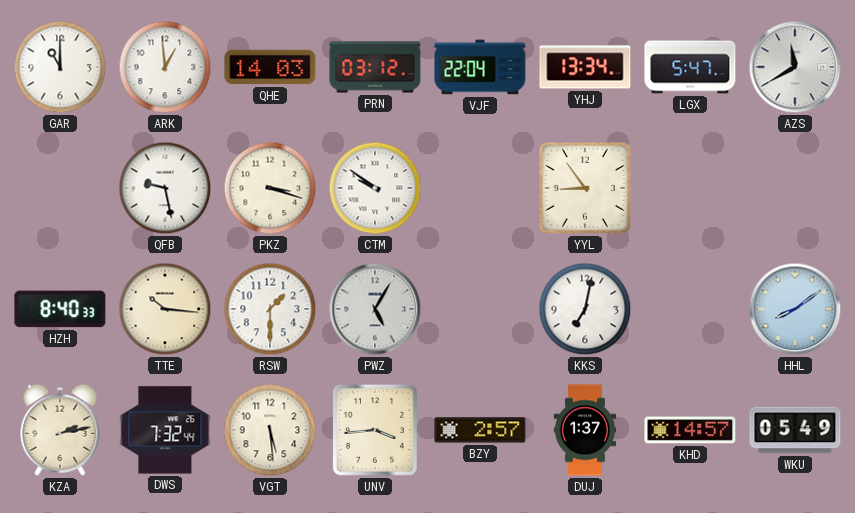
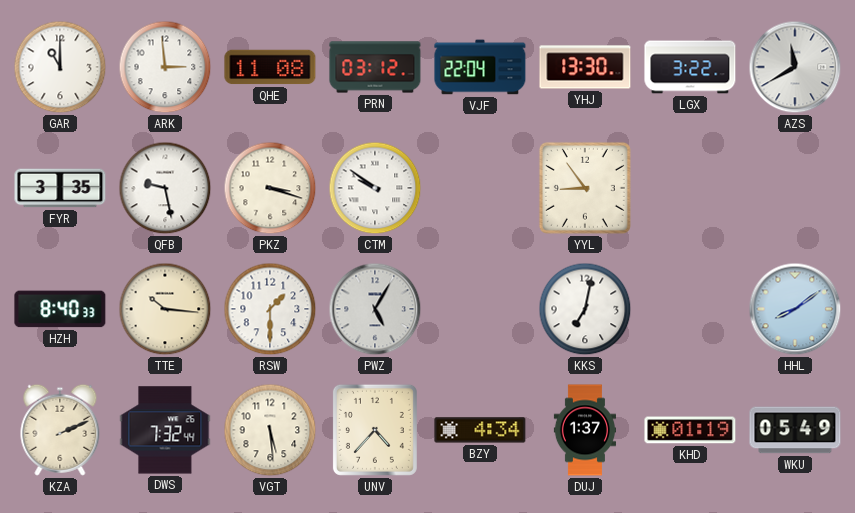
ARK: 12:59 -> 2:59
QHE: 14:03 -> 11:08
YHJ: 13:34 -> 13:30
LGX: 5:47 -> 3:22
FYR: none -> 3:35
KZA: 2:13 -> 2:11
UNV: 3:44 -> 4:37
BZY: 2:57 -> 4:34
KHD: 14:57 -> 01:19
